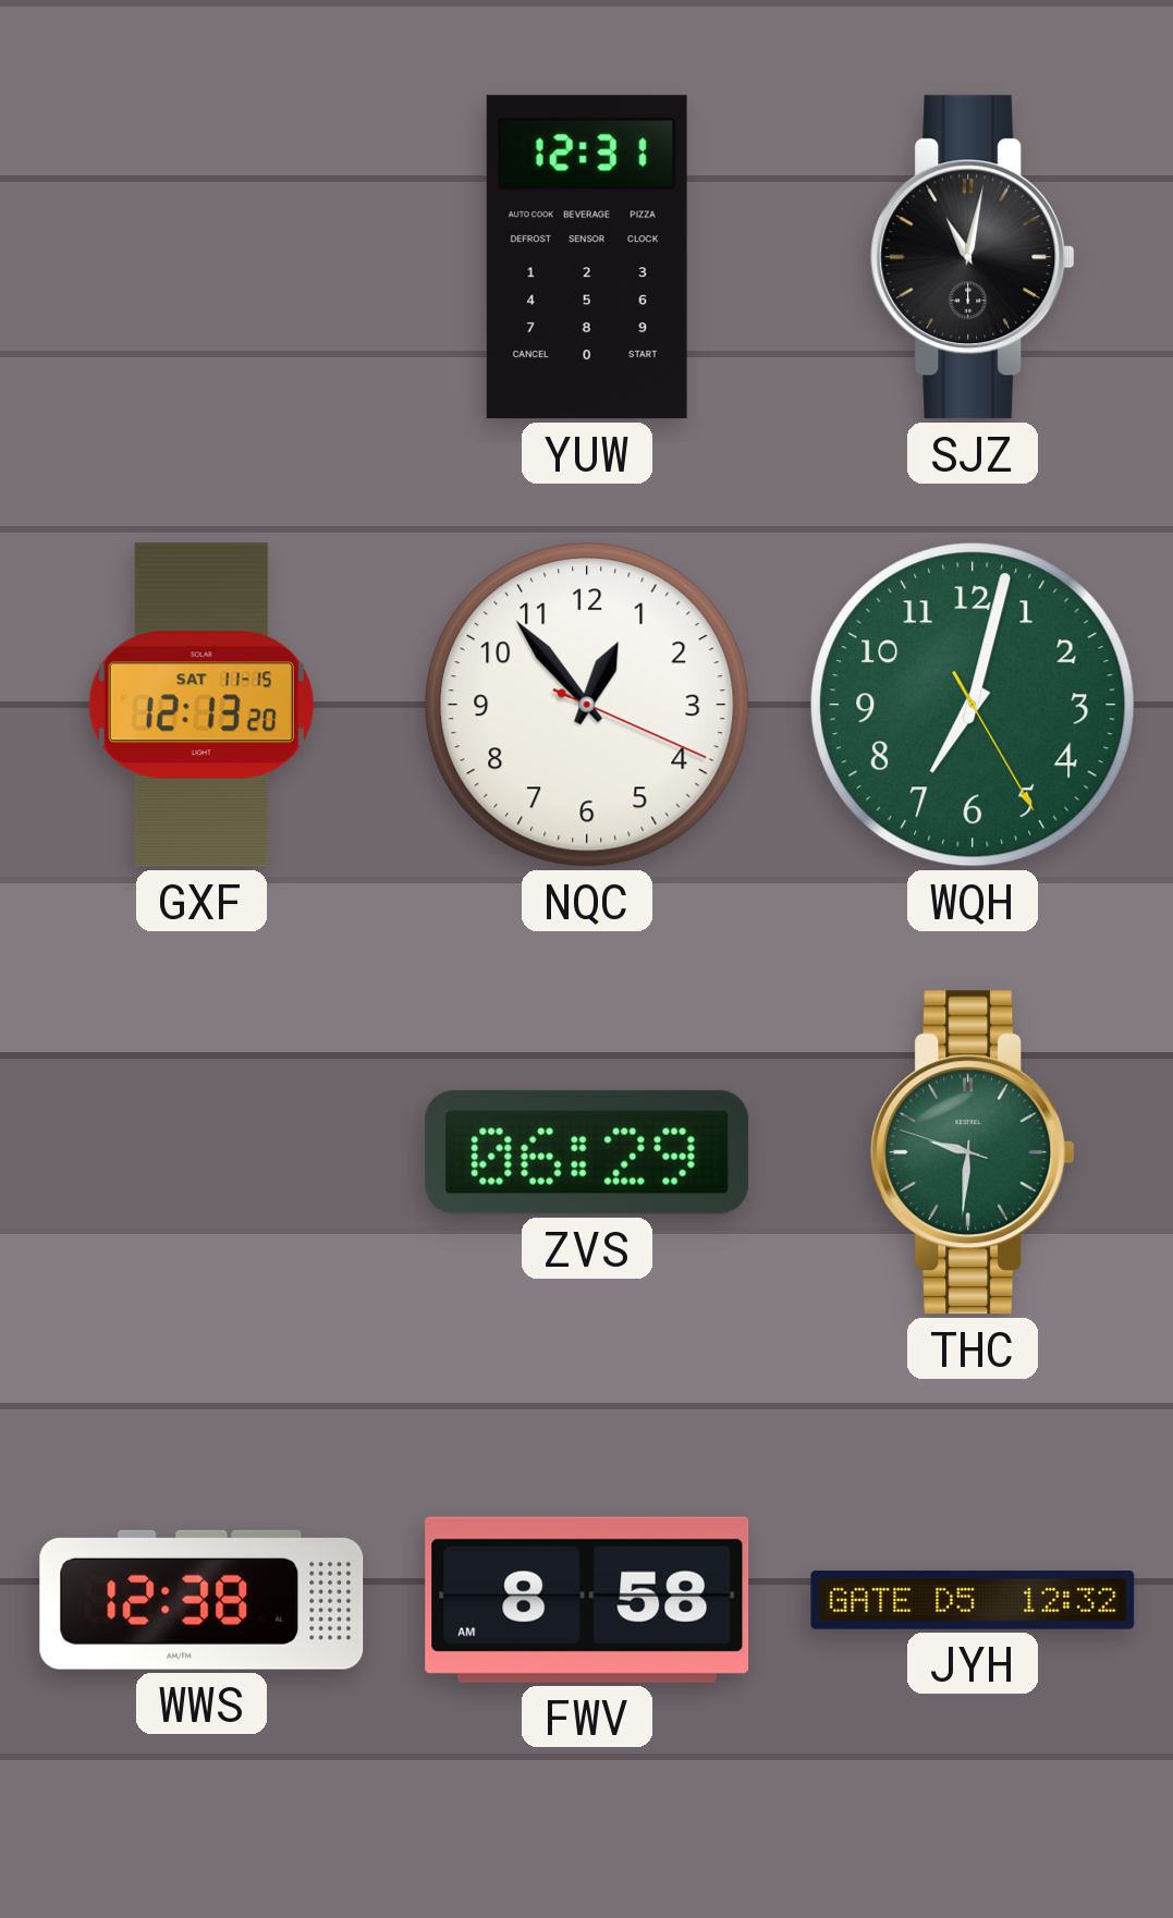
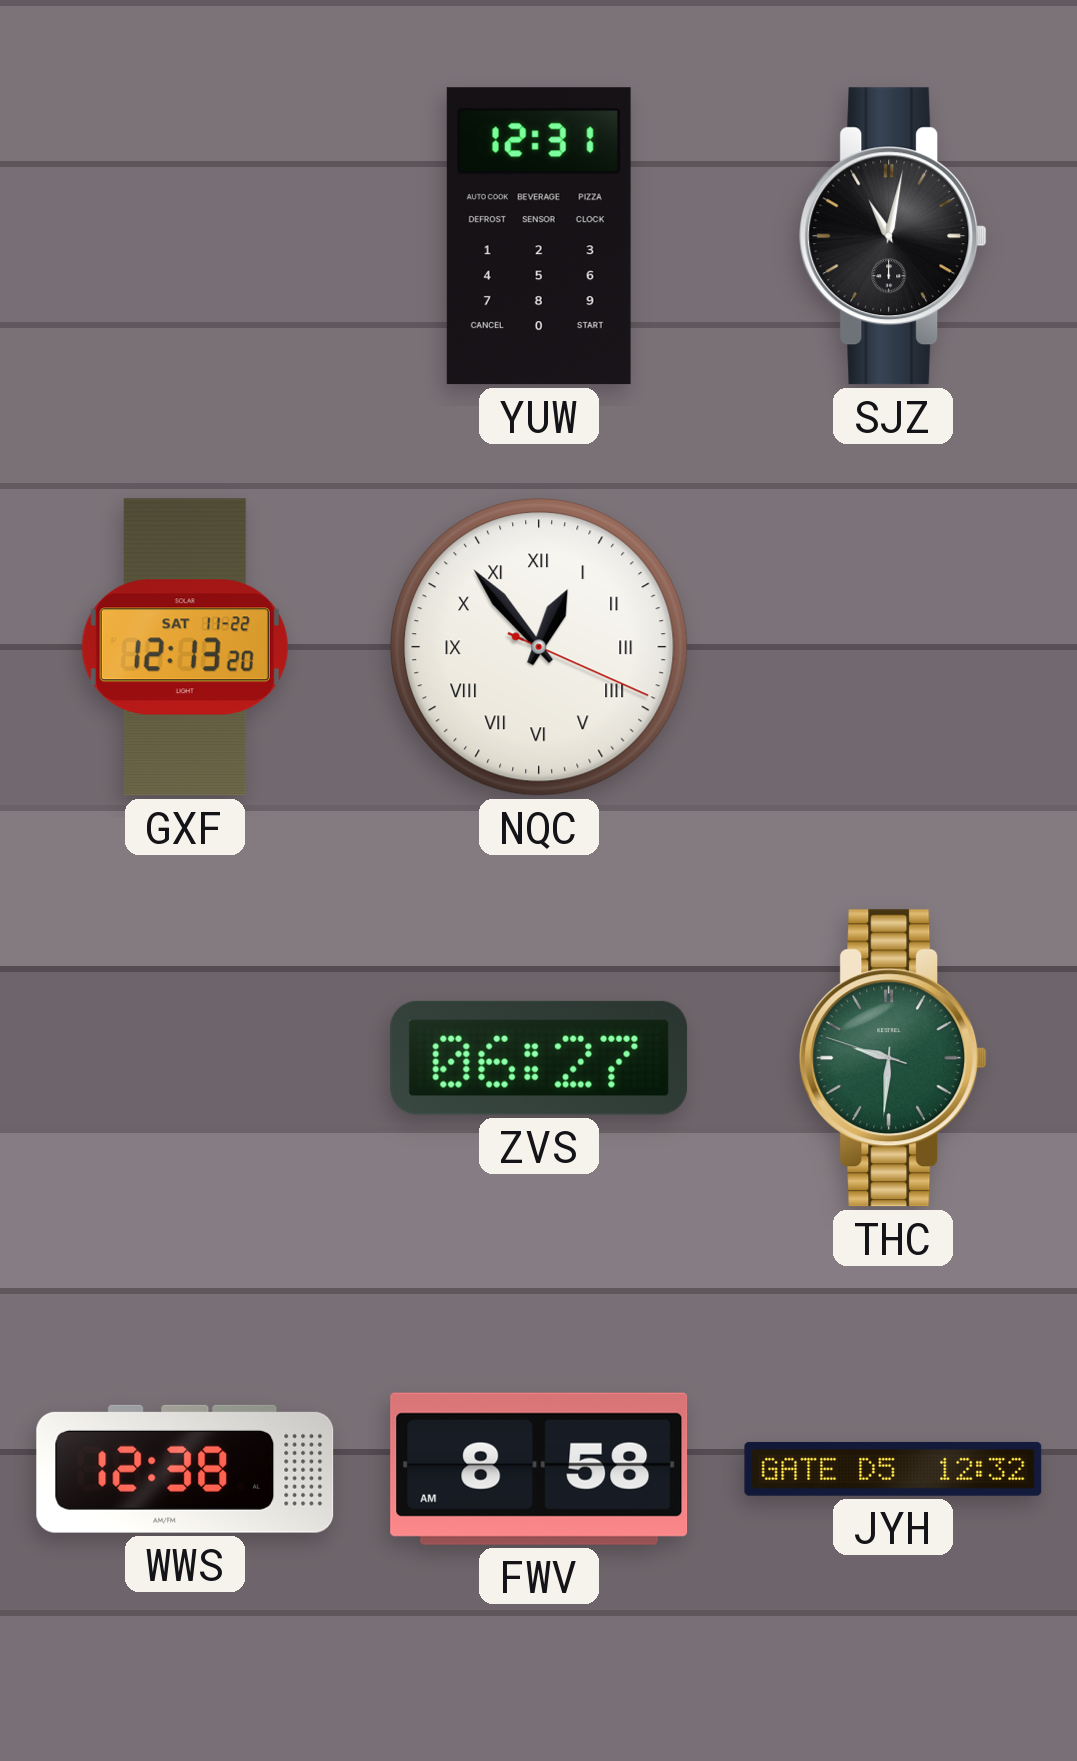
GXF date: SAT 11-15 -> SAT 11-22
NQC numerals: Arabic -> Roman
WQH: 7:02 -> none
ZVS: 06:29 -> 06:27
